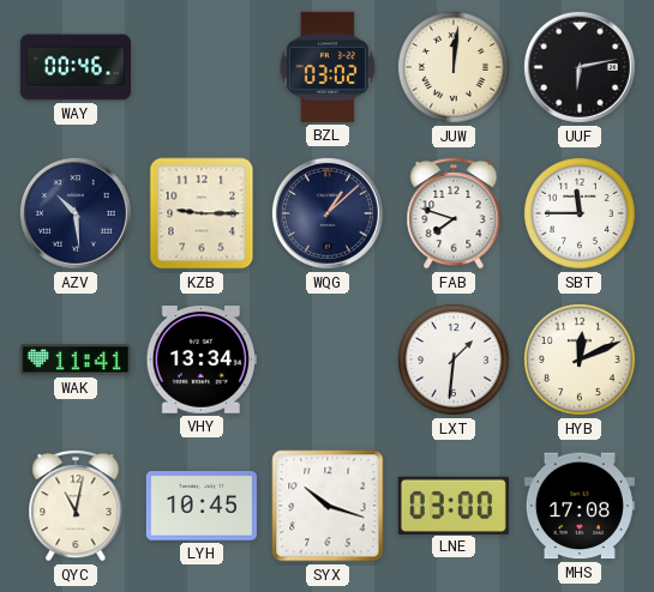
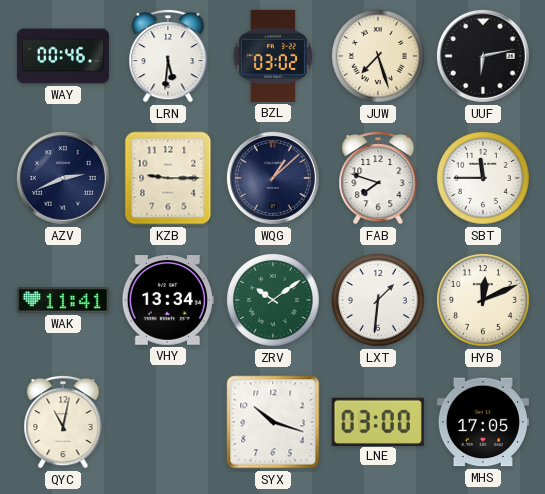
LRN: none -> 5:31
JUW: 12:01 -> 7:27
AZV: 10:29 -> 2:41
ZRV: none -> 10:09
LYH: 10:45 -> none
MHS: 17:08 -> 17:05
